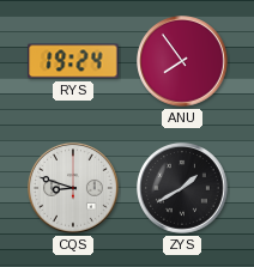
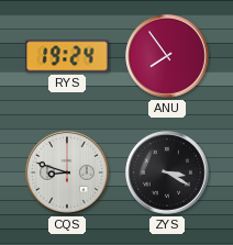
ZYS: 1:40 -> 3:20
